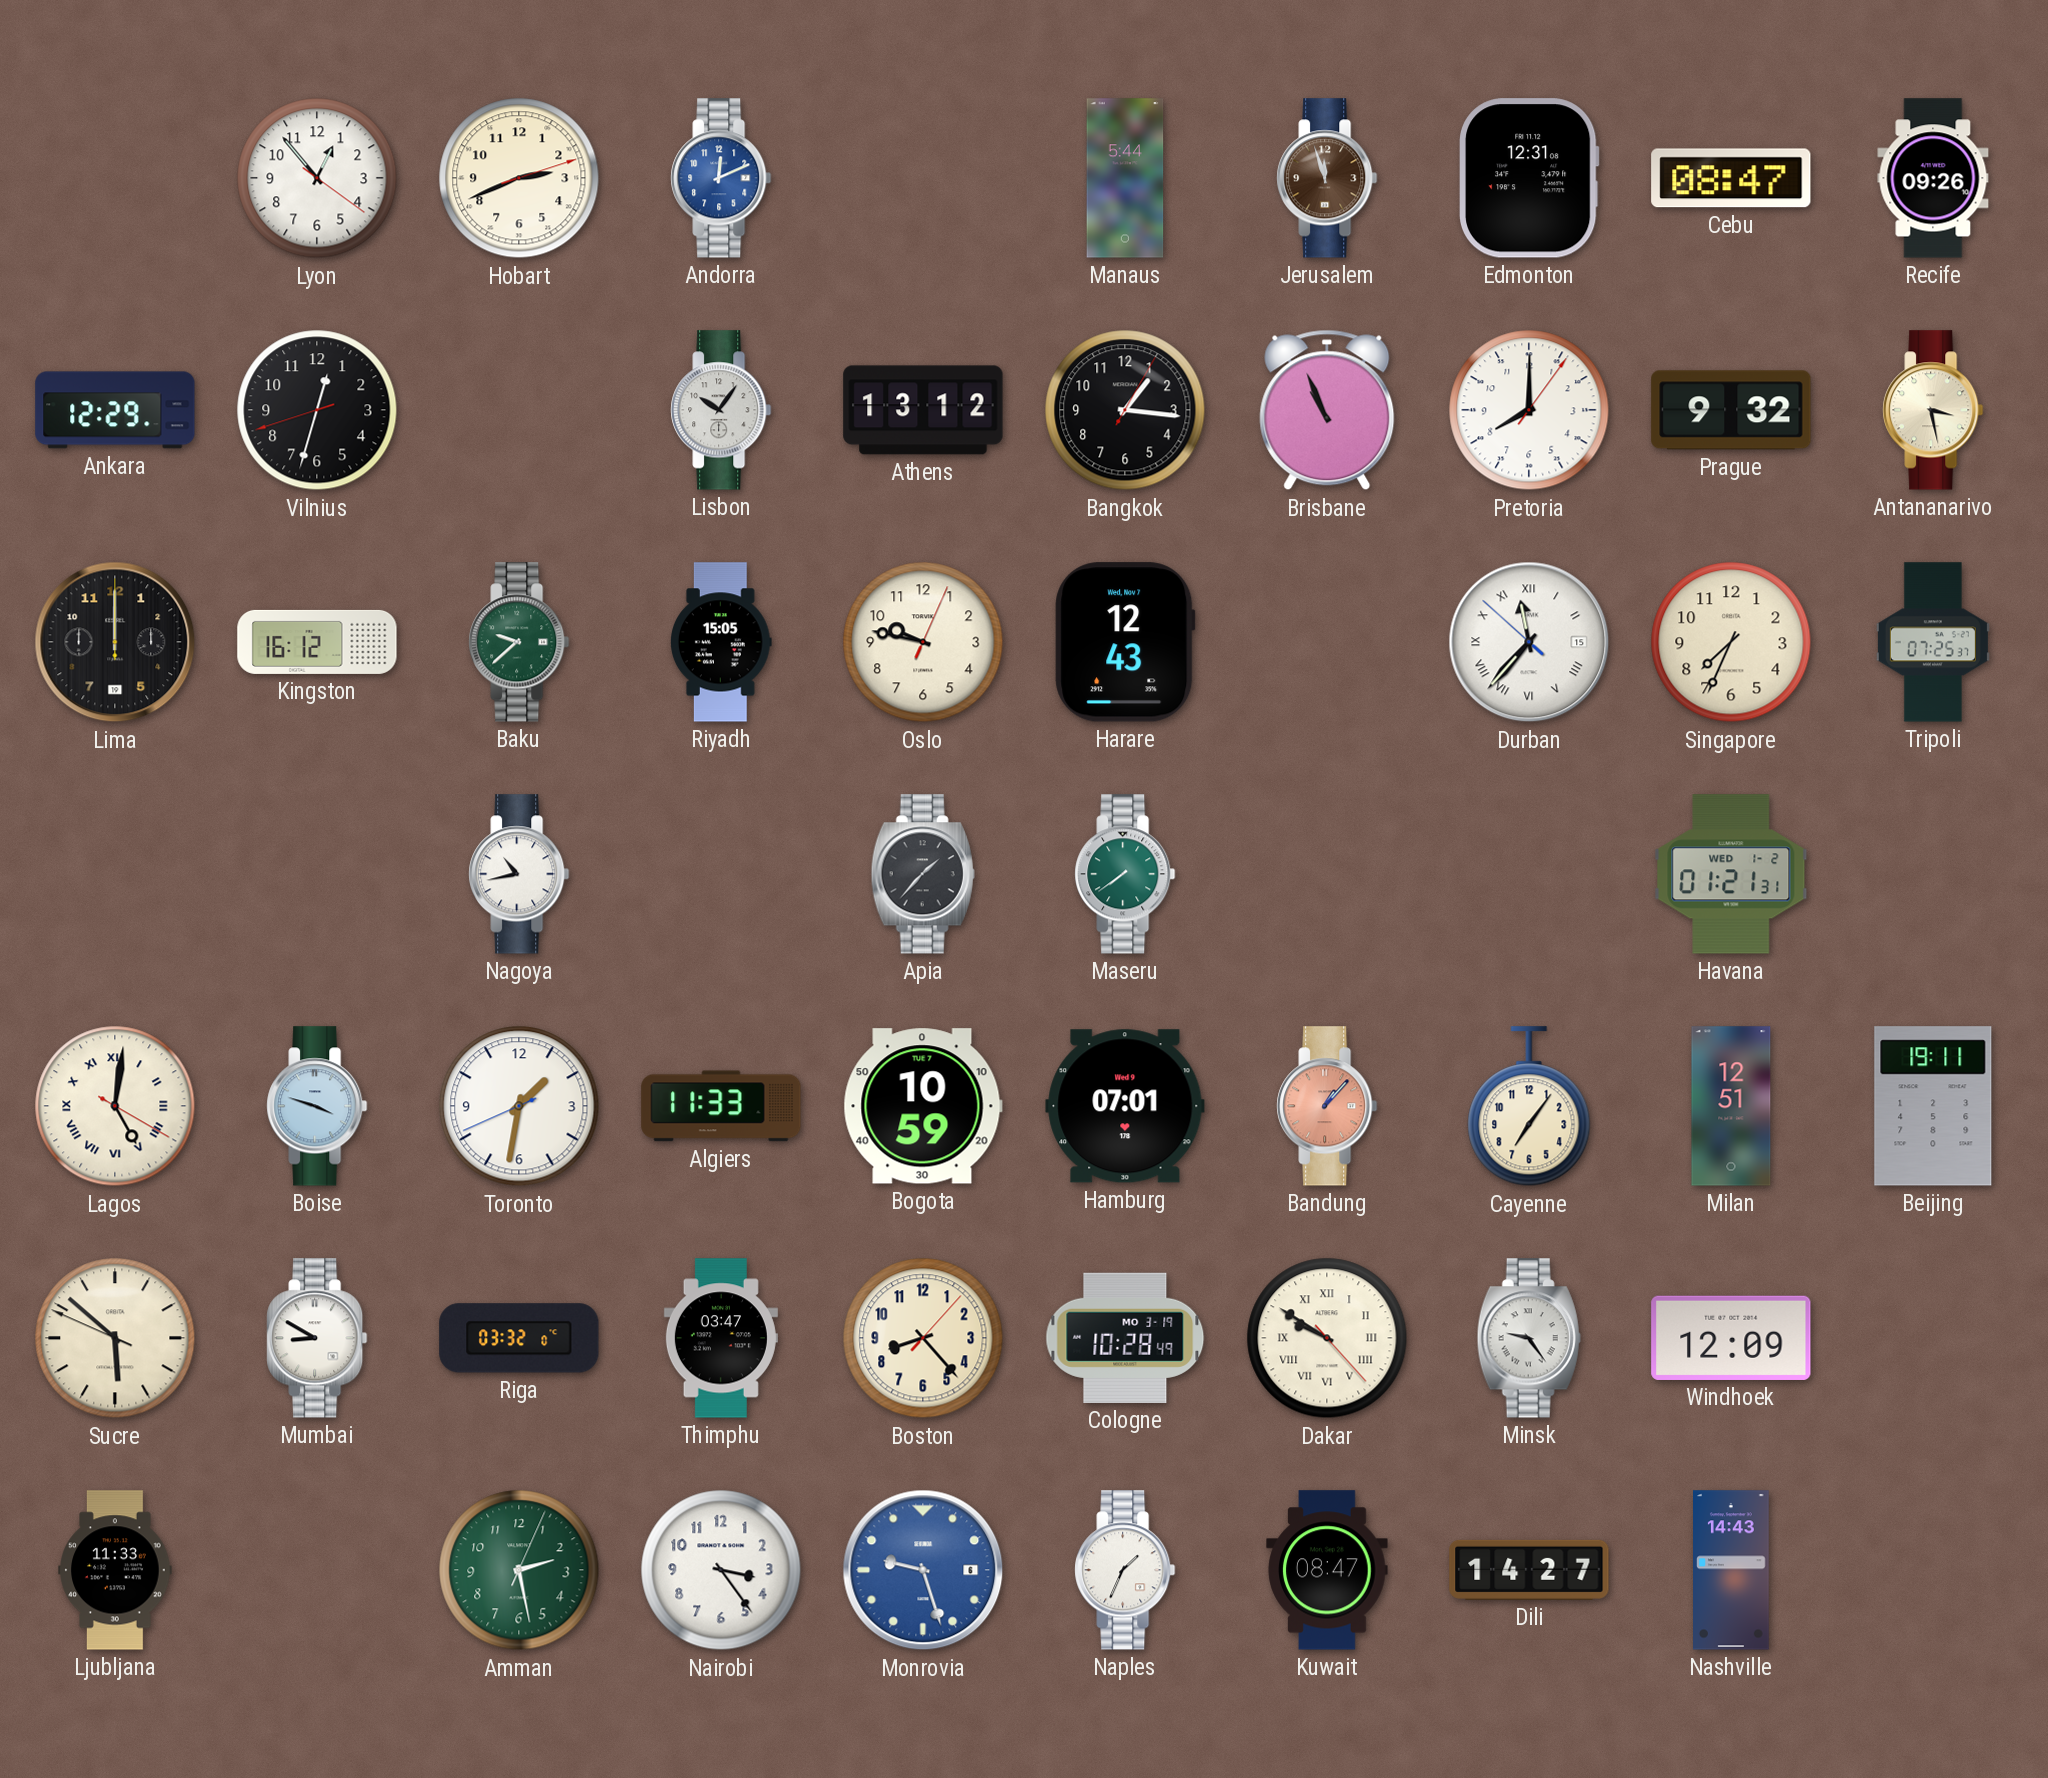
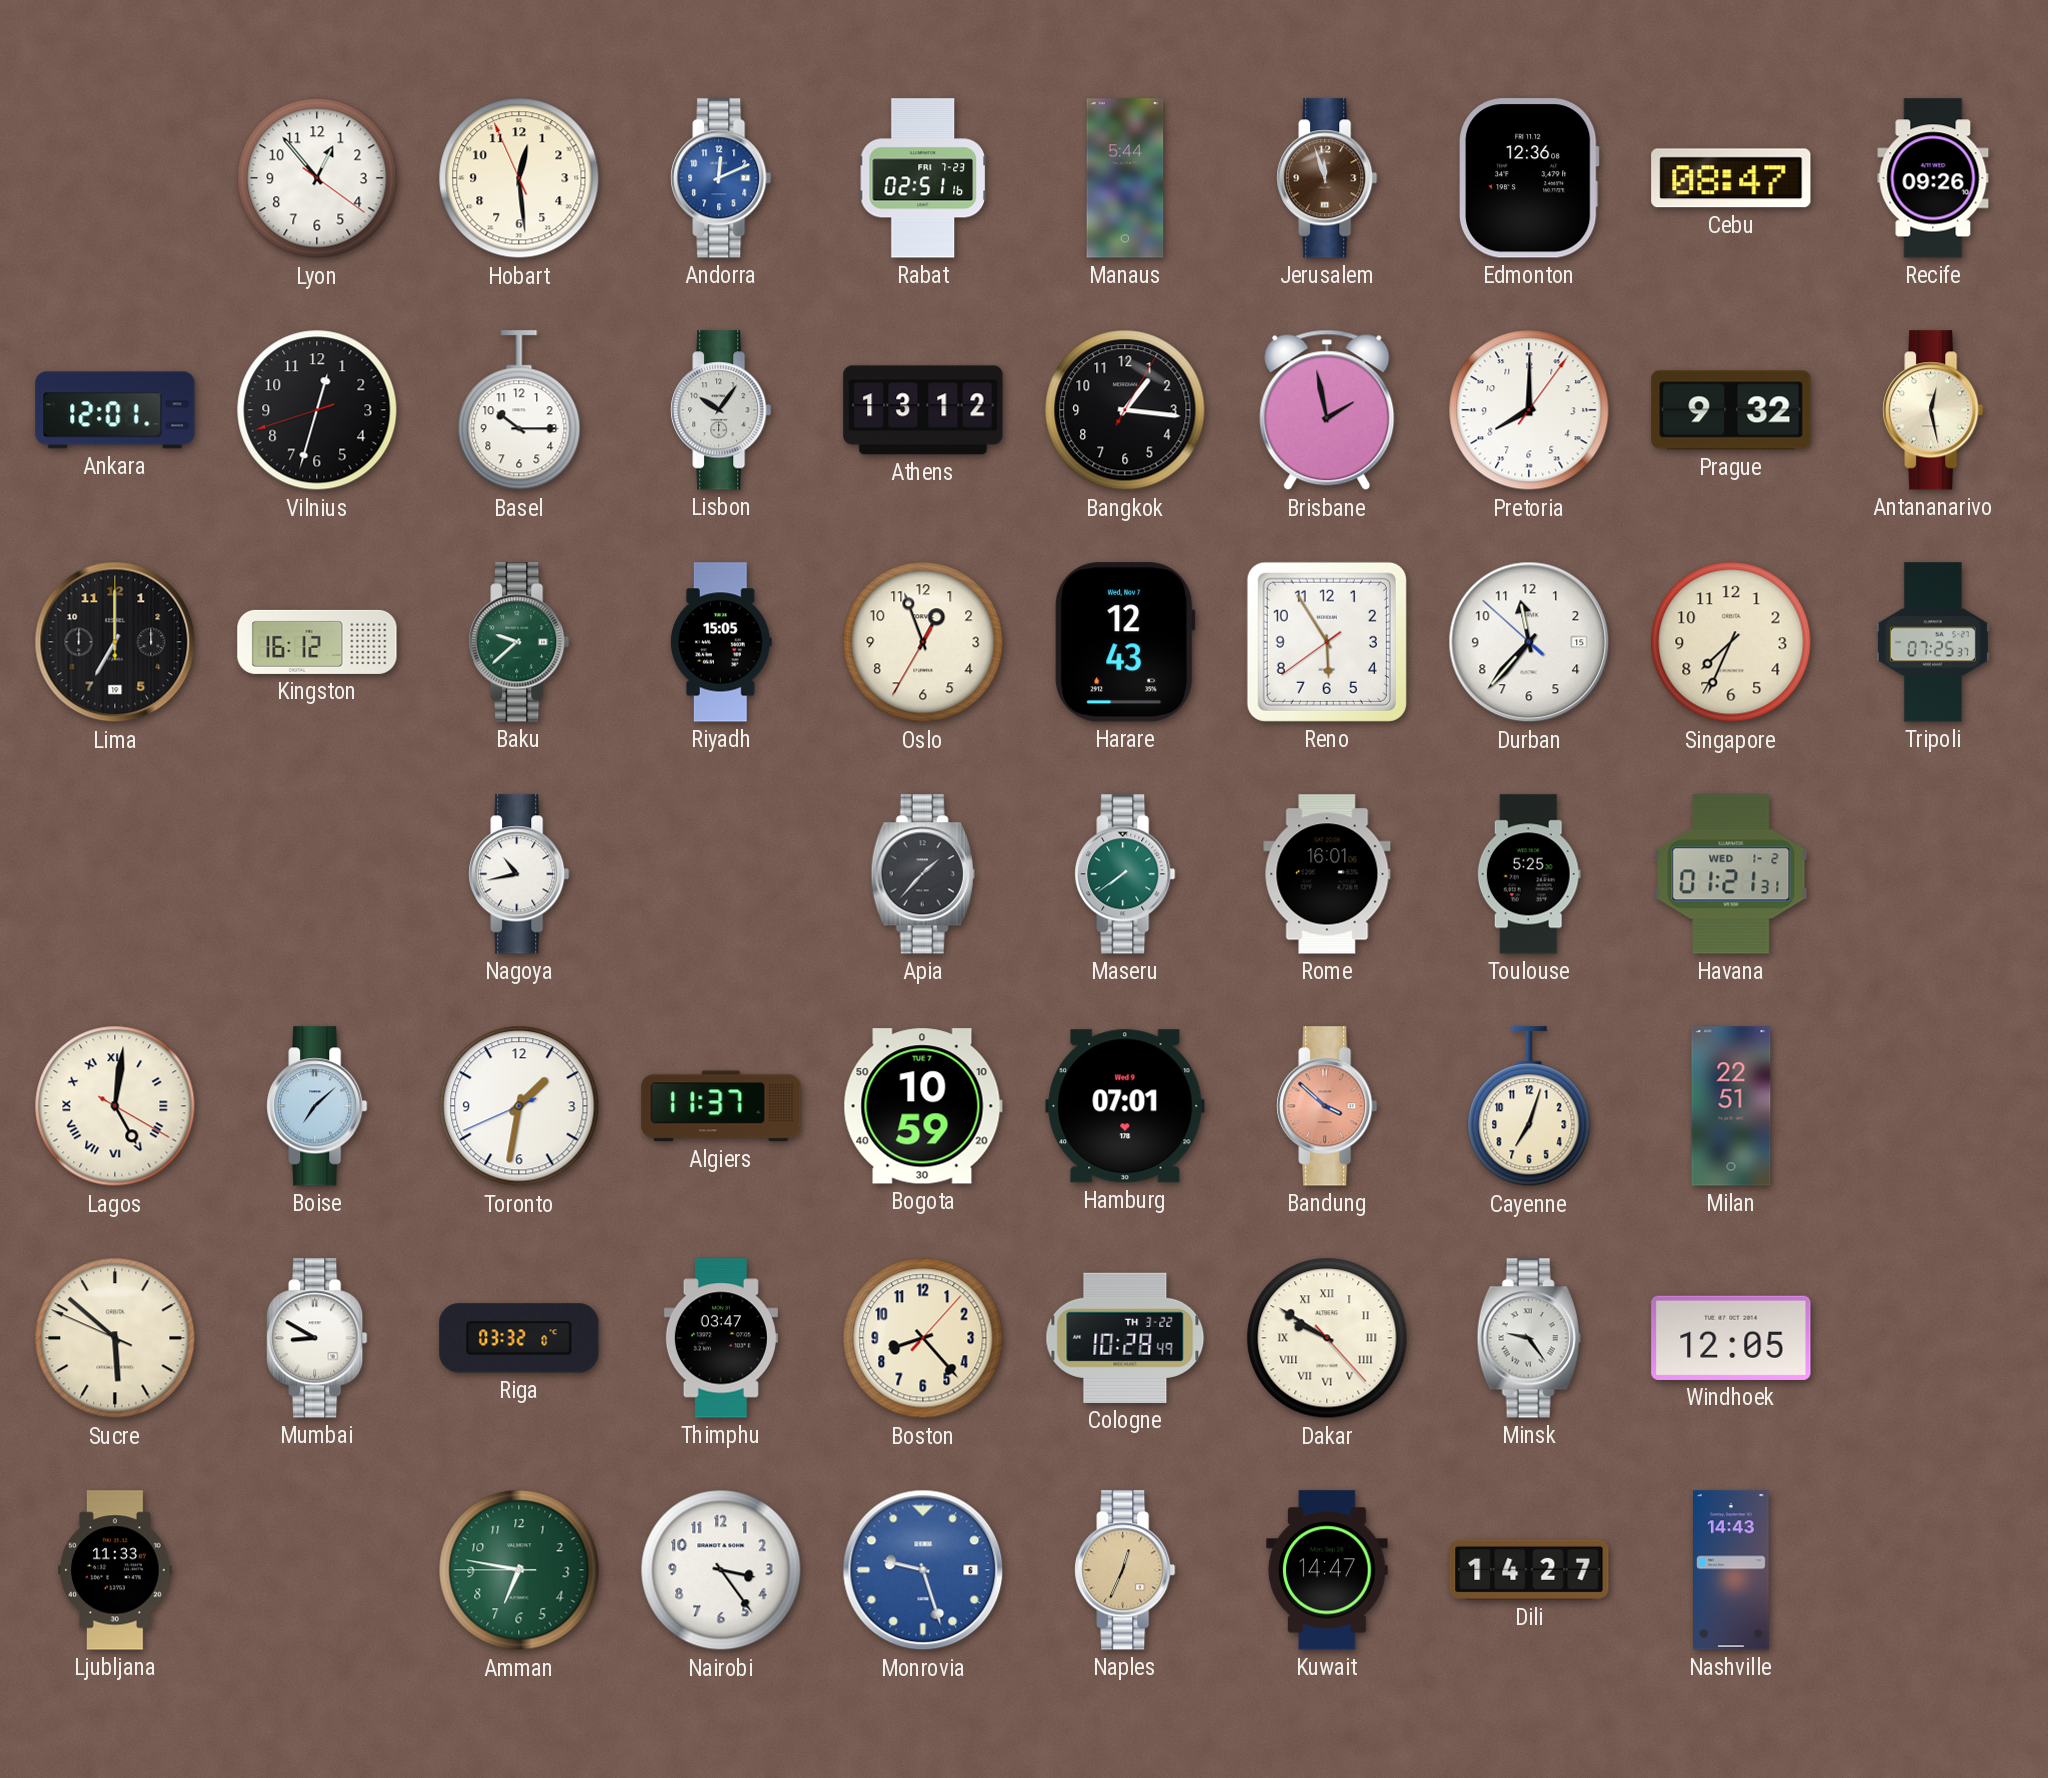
Hobart: 2:41 -> 12:28
Rabat: none -> 02:51
Edmonton: 12:31 -> 12:36
Ankara: 12:29 -> 12:01
Basel: none -> 10:15
Brisbane: 10:56 -> 1:58
Antananarivo: 3:28 -> 12:28
Lima: 12:00 -> 7:00
Oslo: 9:47 -> 12:56
Reno: none -> 5:54
Durban numerals: Roman -> Arabic
Rome: none -> 16:01
Toulouse: none -> 5:25
Boise: 3:48 -> 7:08
Algiers: 11:33 -> 11:37
Bandung: 1:07 -> 3:52
Cayenne: 7:06 -> 7:03
Milan: 12:51 -> 22:51
Beijing: 19:11 -> none
Cologne date: MO 3-19 -> TH 3-22
Windhoek: 12:09 -> 12:05
Amman: 2:28 -> 6:46
Naples: 1:34 -> 12:34
Naples dial: white -> champagne
Kuwait: 08:47 -> 14:47
